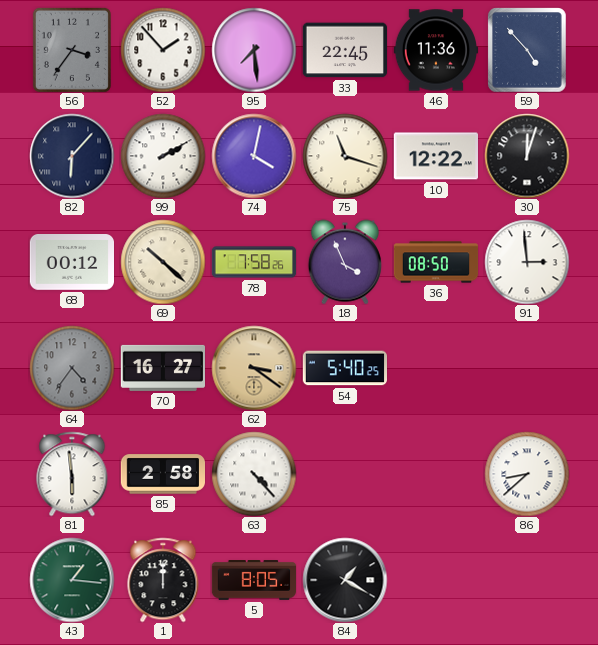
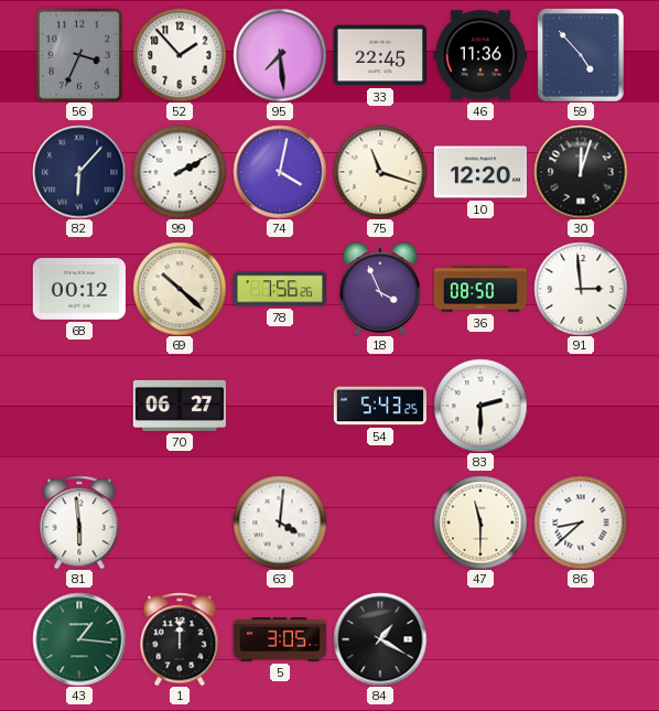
56: 3:36 -> 3:34
10: 12:22 -> 12:20
78: 7:58 -> 7:56
64: 4:36 -> none
70: 16:27 -> 06:27
62: 3:21 -> none
54: 5:40 -> 5:43
83: none -> 2:30
85: 2:58 -> none
63: 4:23 -> 4:01
47: none -> 11:30
5: 8:05 -> 3:05
